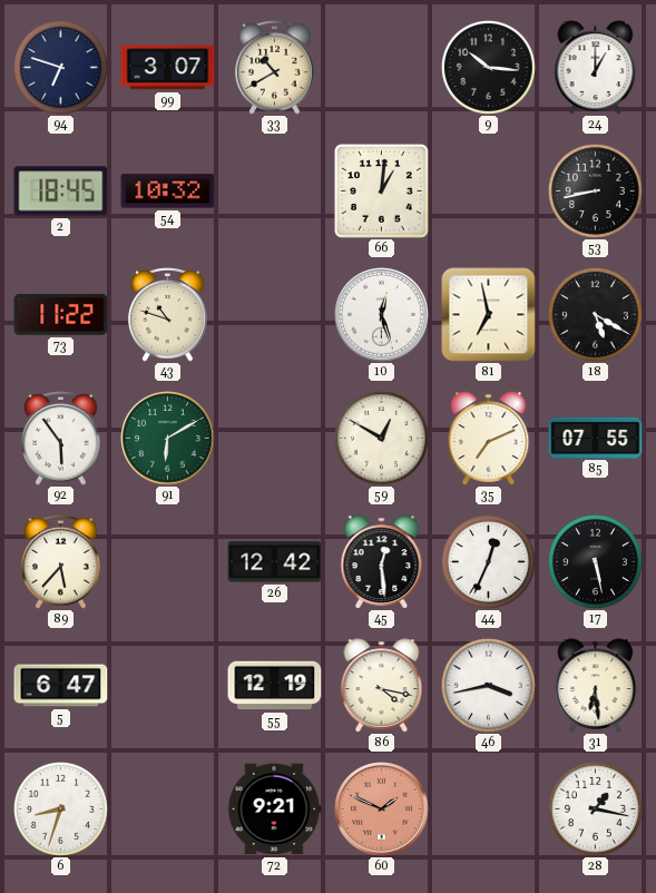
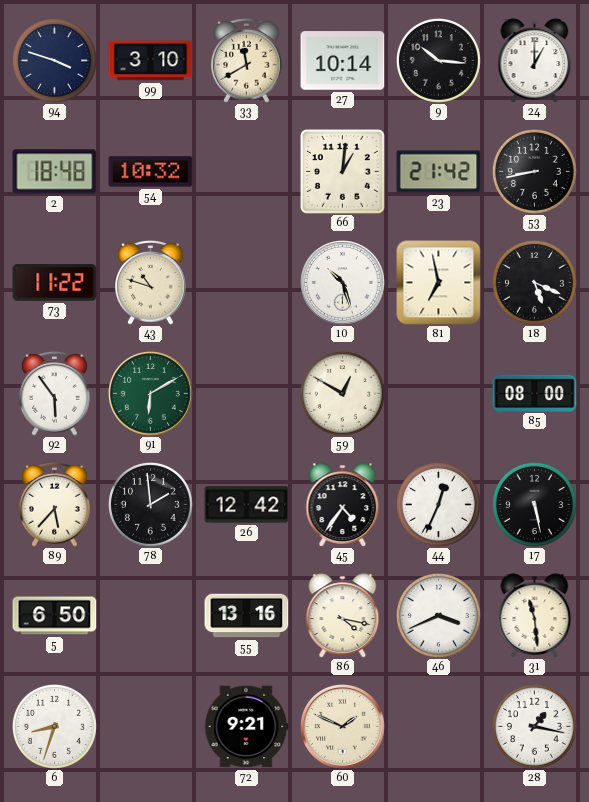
94: 6:48 -> 3:48
99: 3:07 -> 3:10
33: 10:40 -> 11:40
27: none -> 10:14
2: 18:45 -> 18:48
23: none -> 21:42
10: 12:27 -> 10:27
18: 5:20 -> 5:19
35: 7:11 -> none
85: 07:55 -> 08:00
78: none -> 1:59
45: 12:29 -> 4:36
5: 6:47 -> 6:50
55: 12:19 -> 13:16
46: 3:43 -> 3:41
31: 6:29 -> 11:29
60 dial: salmon -> cream
